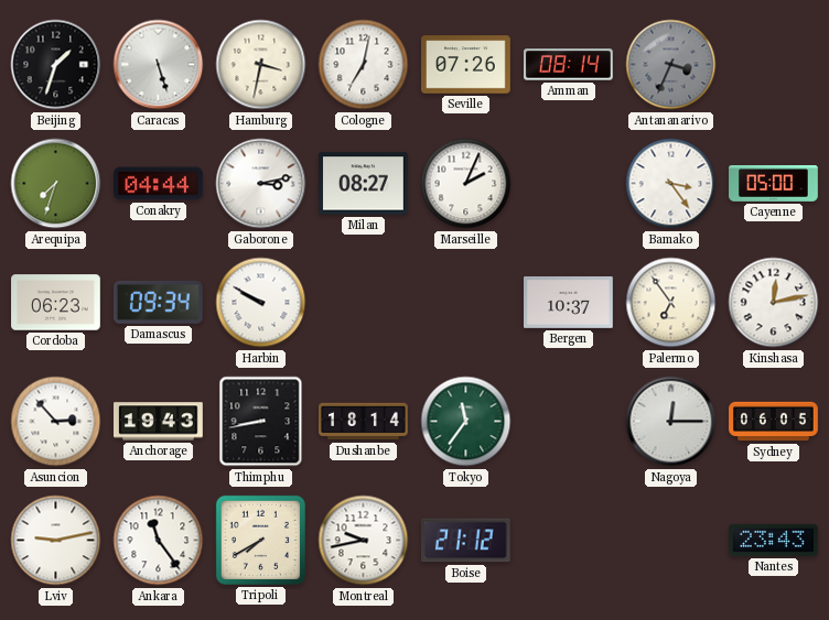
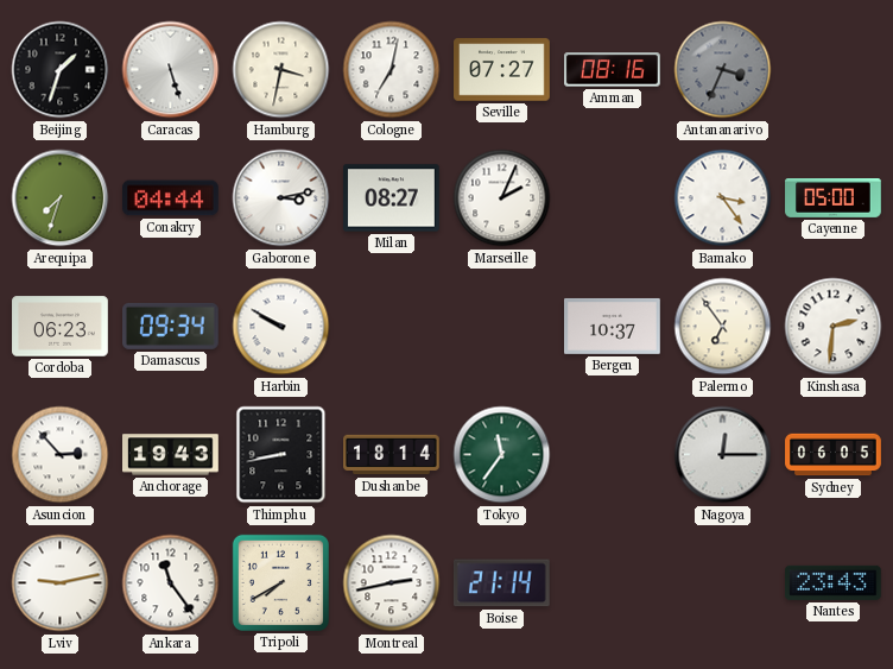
Seville: 07:26 -> 07:27
Amman: 08:14 -> 08:16
Kinshasa: 12:13 -> 2:31
Montreal: 9:43 -> 2:43
Boise: 21:12 -> 21:14
